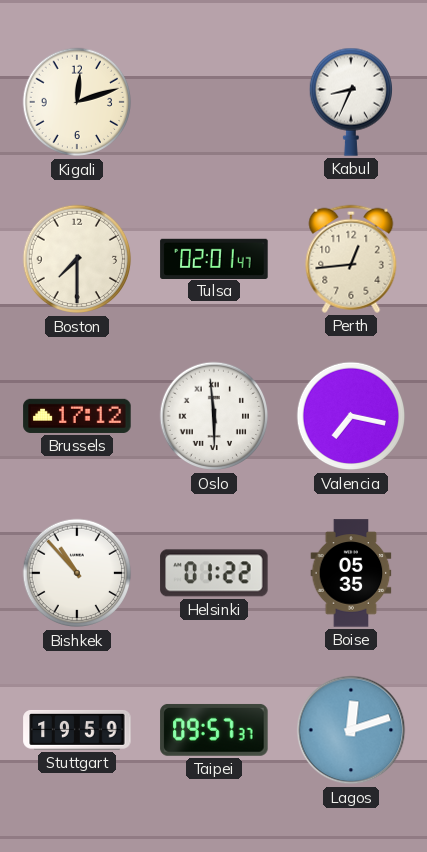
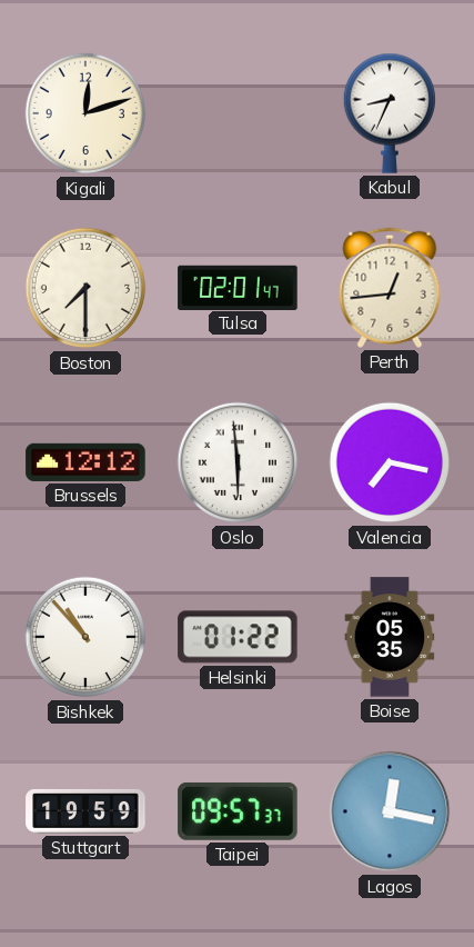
Brussels: 17:12 -> 12:12
Lagos: 12:12 -> 12:17
